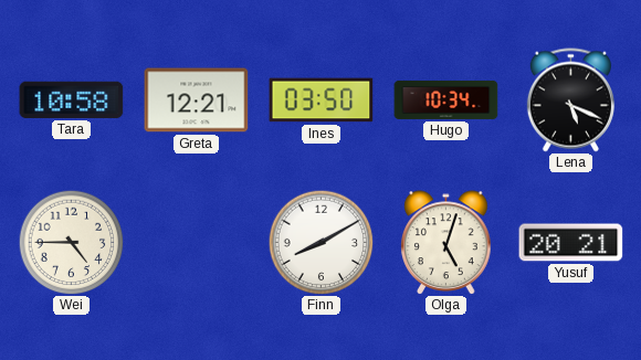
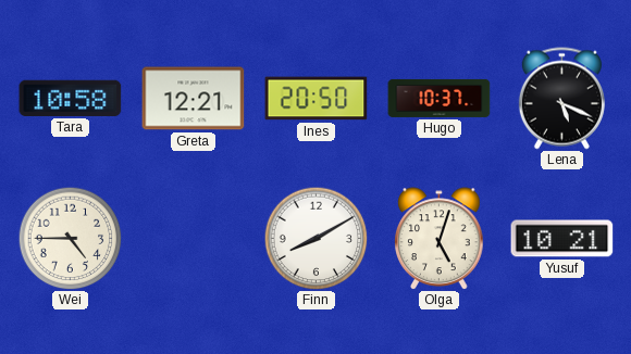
Ines: 03:50 -> 20:50
Hugo: 10:34 -> 10:37
Yusuf: 20:21 -> 10:21
